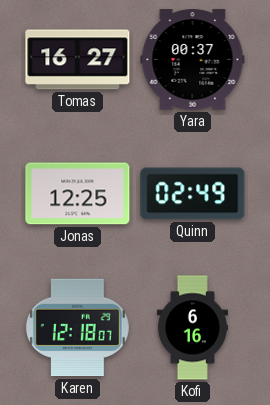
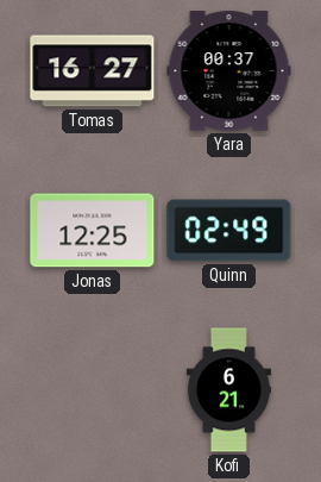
Karen: 12:18 -> none
Kofi: 6:16 -> 6:21
